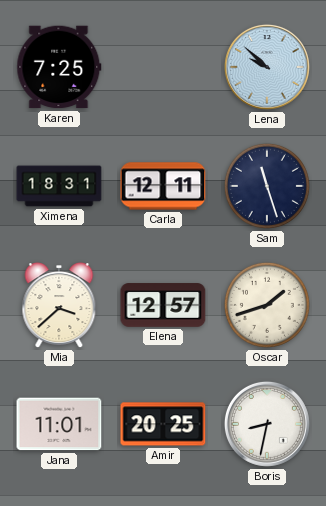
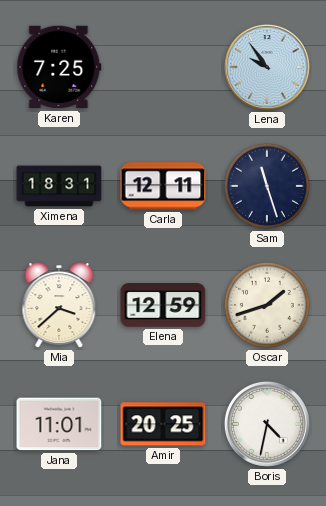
Lena: 9:52 -> 9:54
Elena: 12:57 -> 12:59
Boris: 8:32 -> 4:32
